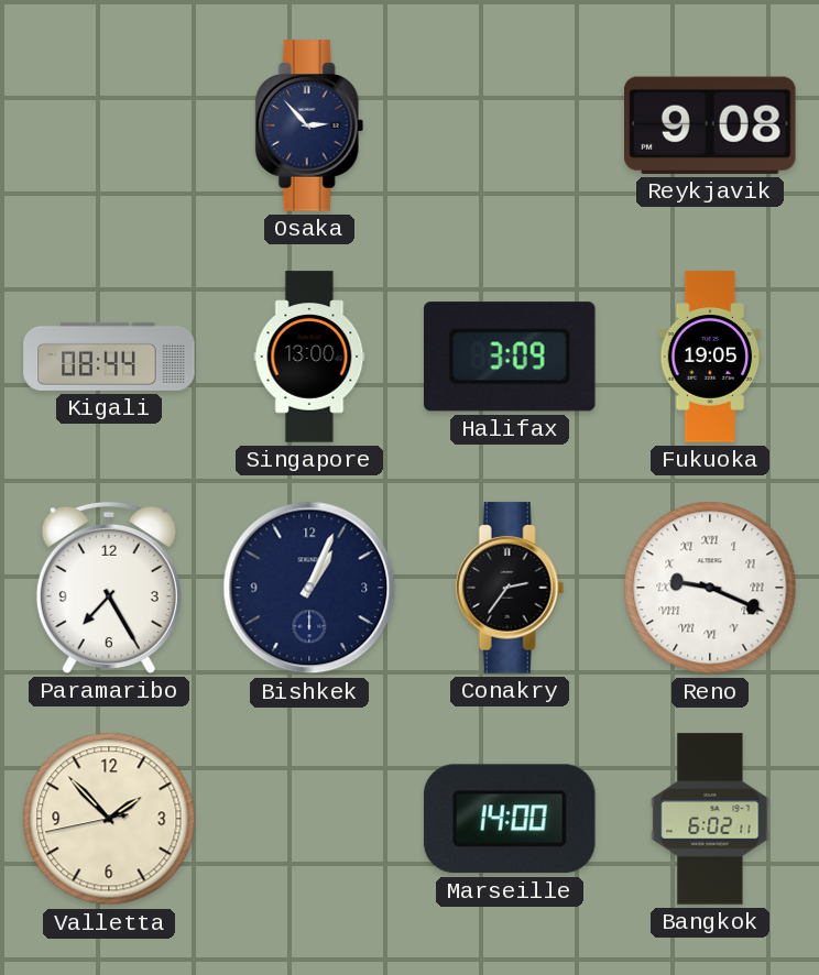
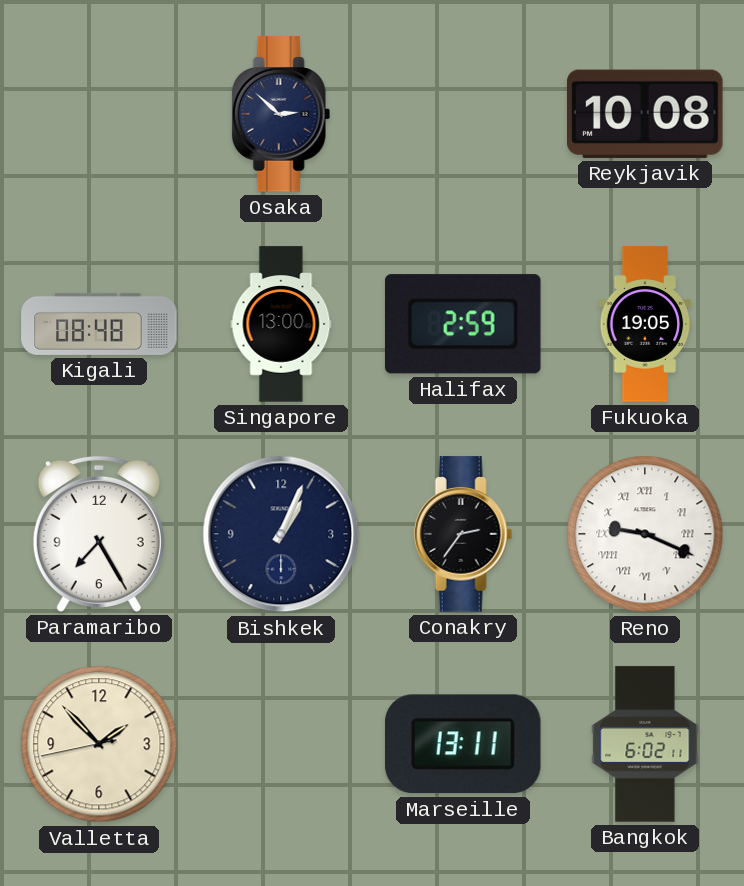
Osaka: 2:53 -> 2:52
Reykjavik: 9:08 -> 10:08
Kigali: 08:44 -> 08:48
Halifax: 3:09 -> 2:59
Marseille: 14:00 -> 13:11
